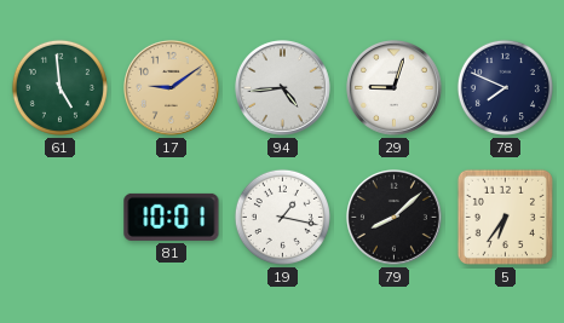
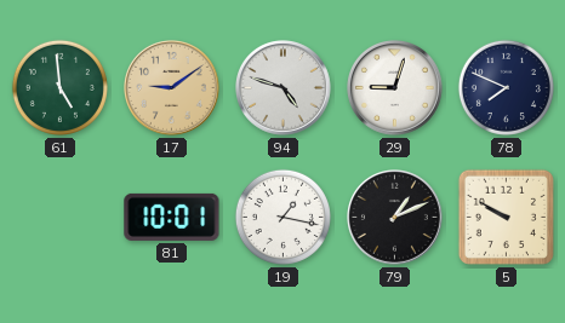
94: 4:44 -> 4:48
79: 8:08 -> 1:11
5: 6:36 -> 9:50
